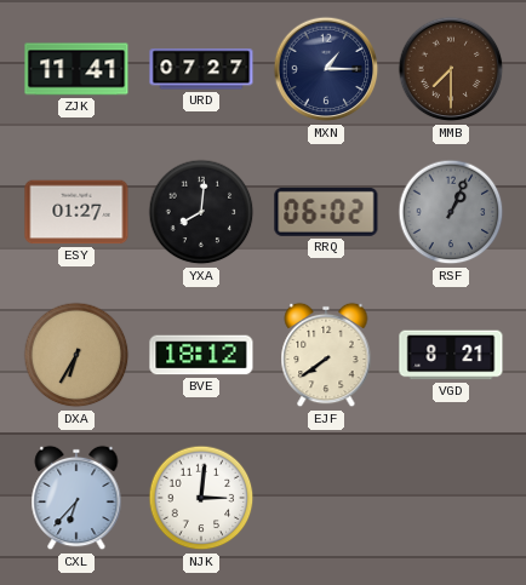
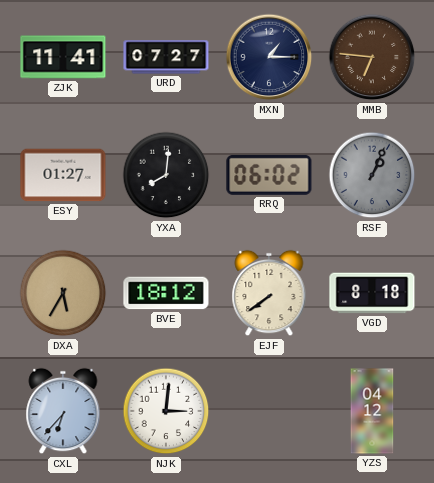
MMB: 7:30 -> 6:46
DXA: 6:35 -> 5:35
VGD: 8:21 -> 8:18
YZS: none -> 04:12
